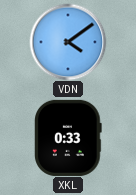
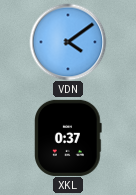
XKL: 0:33 -> 0:37
